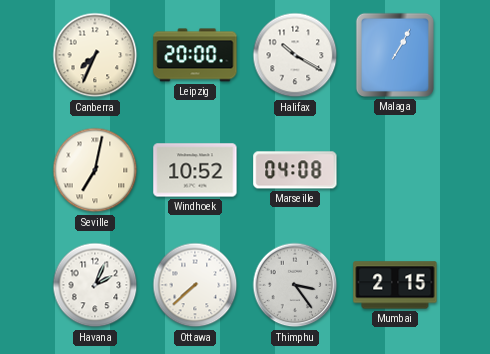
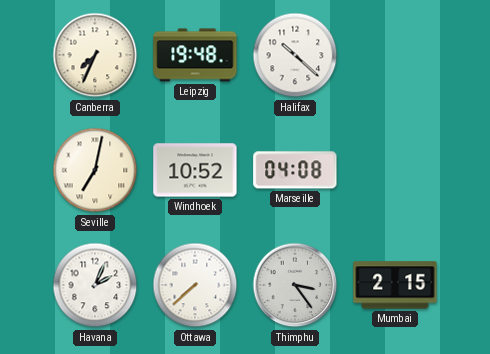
Leipzig: 20:00 -> 19:48
Halifax: 10:20 -> 10:22
Malaga: 1:05 -> none
